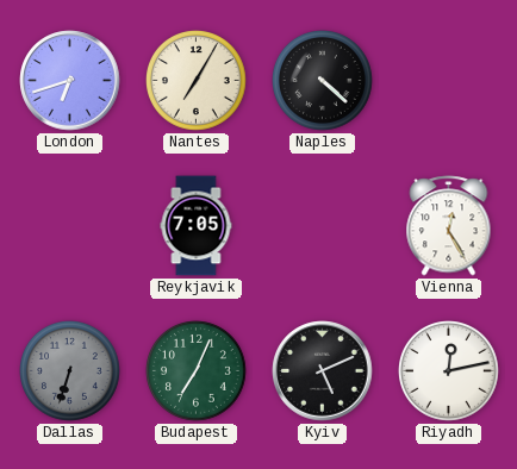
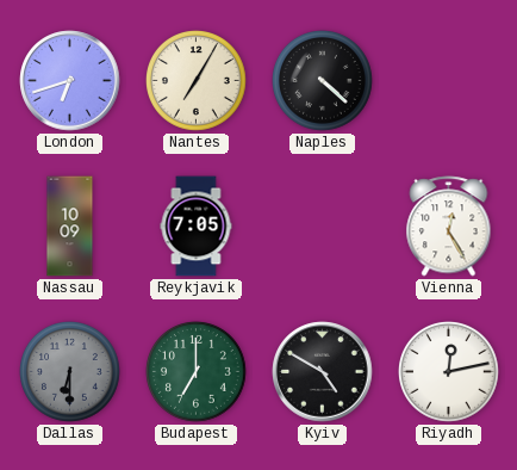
Nassau: none -> 10:09
Dallas: 6:33 -> 6:30
Budapest: 7:04 -> 7:00
Kyiv: 5:11 -> 4:50
